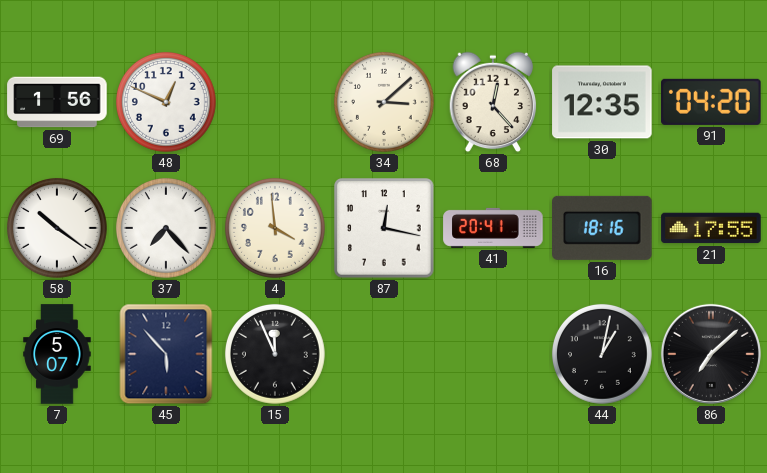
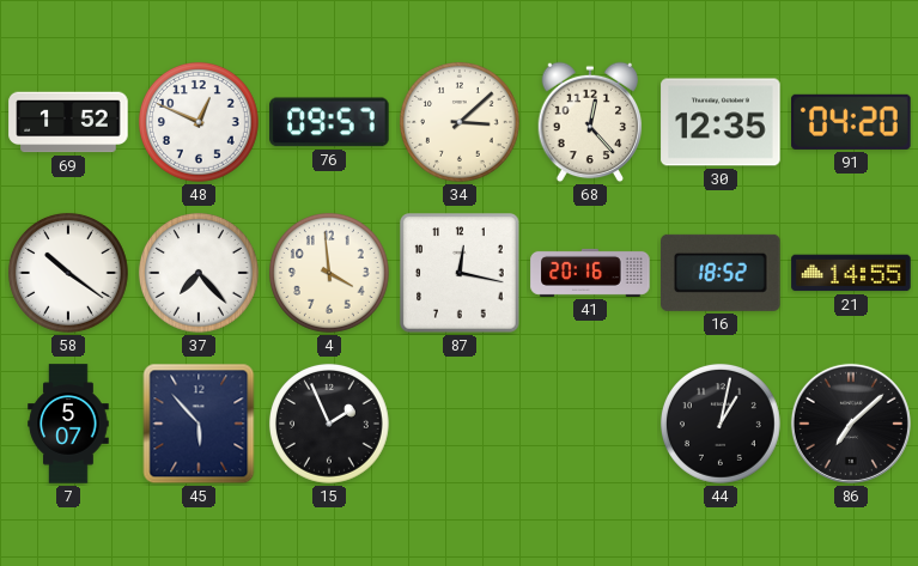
69: 1:56 -> 1:52
76: none -> 09:57
41: 20:41 -> 20:16
16: 18:16 -> 18:52
21: 17:55 -> 14:55
15: 11:56 -> 1:56
